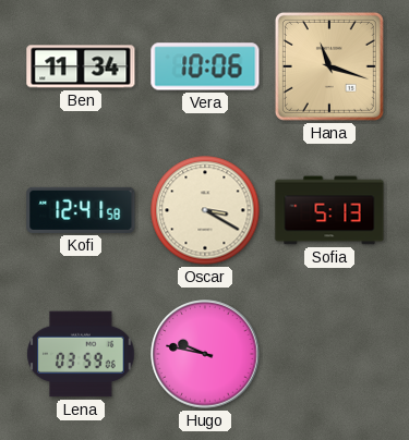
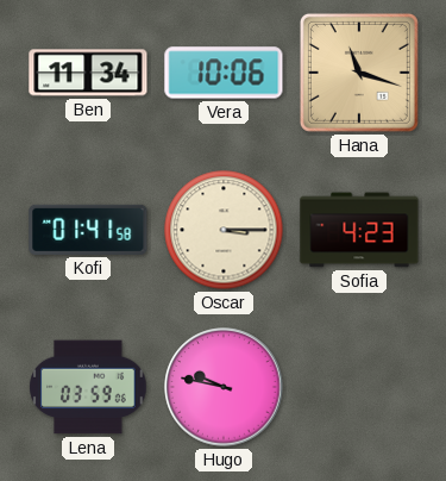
Kofi: 12:41 -> 01:41
Oscar: 3:20 -> 3:15
Sofia: 5:13 -> 4:23
